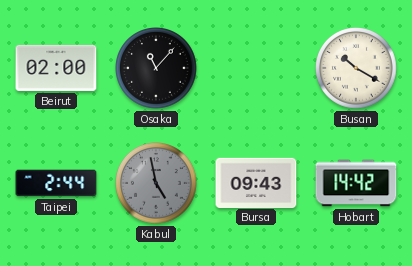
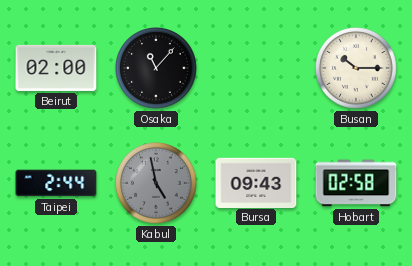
Busan: 10:20 -> 10:15
Hobart: 14:42 -> 02:58
